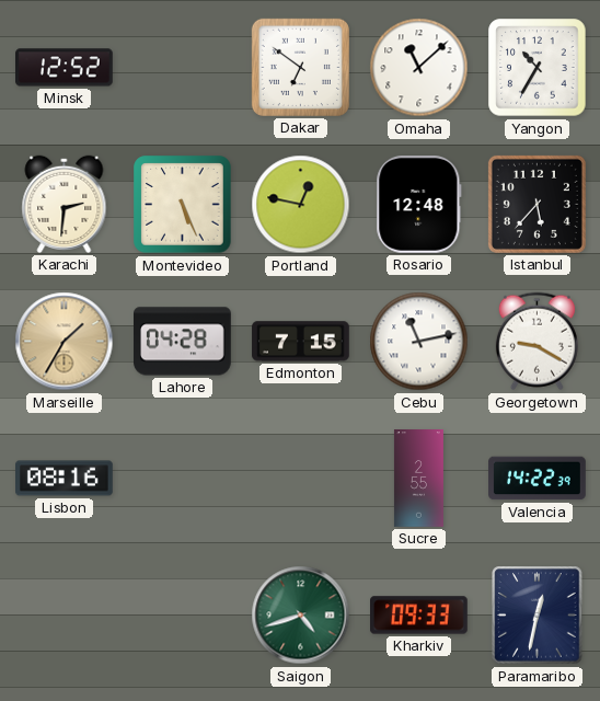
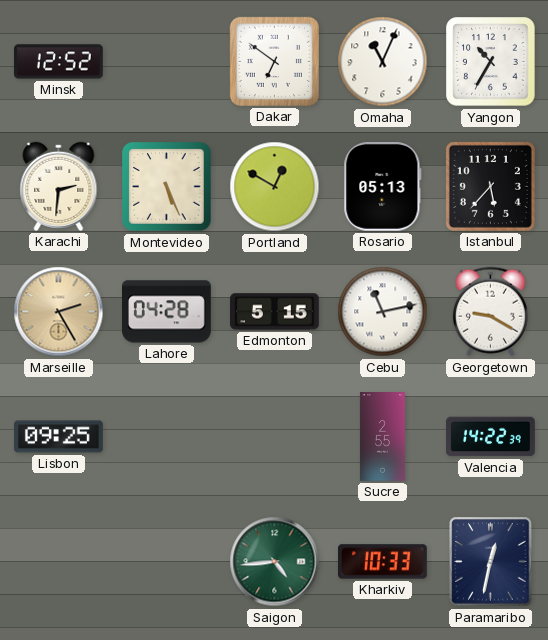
Omaha: 11:08 -> 11:04
Portland: 12:47 -> 12:50
Rosario: 12:48 -> 05:13
Marseille: 1:35 -> 2:25
Edmonton: 7:15 -> 5:15
Lisbon: 08:16 -> 09:25
Saigon: 4:42 -> 4:44
Kharkiv: 09:33 -> 10:33
